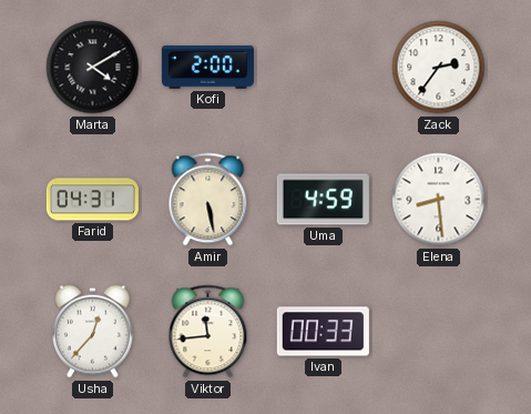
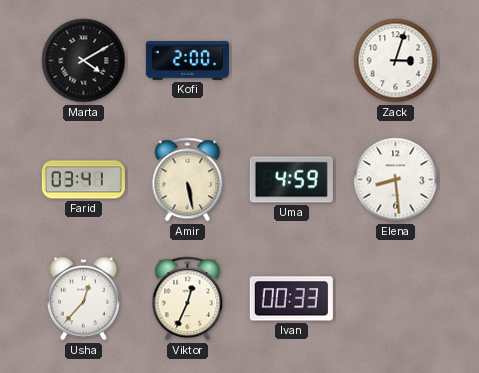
Zack: 2:36 -> 3:03
Farid: 04:31 -> 03:41
Viktor: 11:44 -> 12:34
